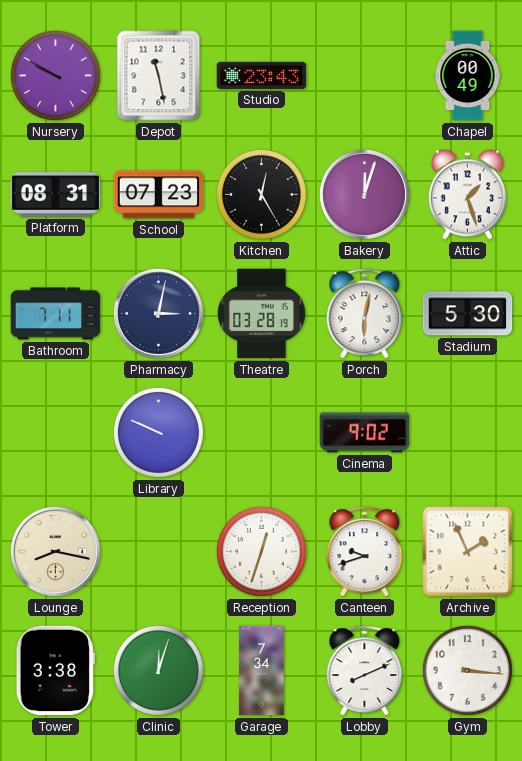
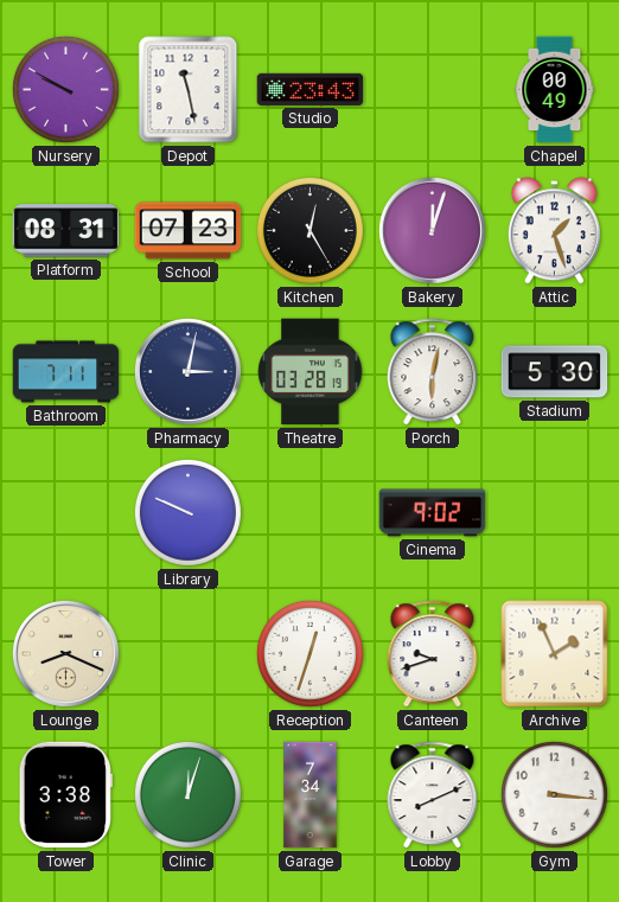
Lounge: 8:17 -> 8:19
